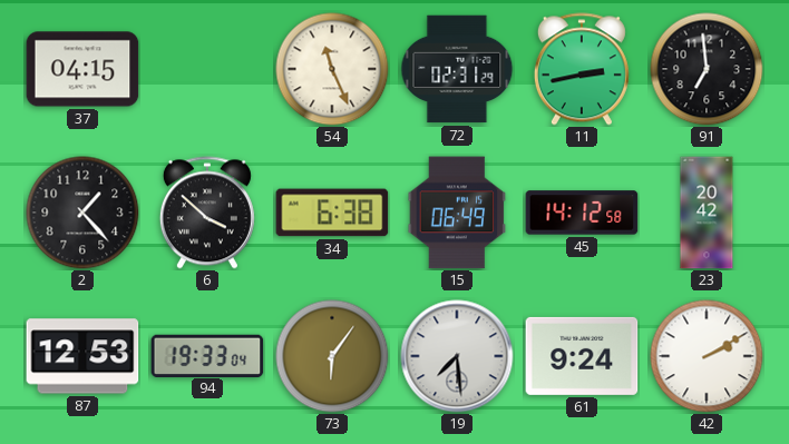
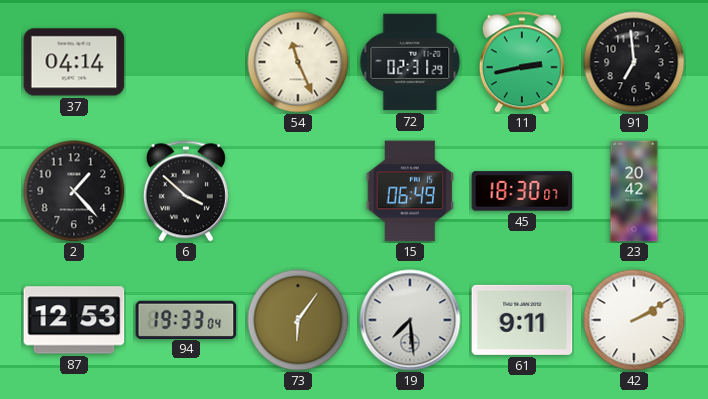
37: 04:15 -> 04:14
34: 6:38 -> none
45: 14:12 -> 18:30
61: 9:24 -> 9:11
